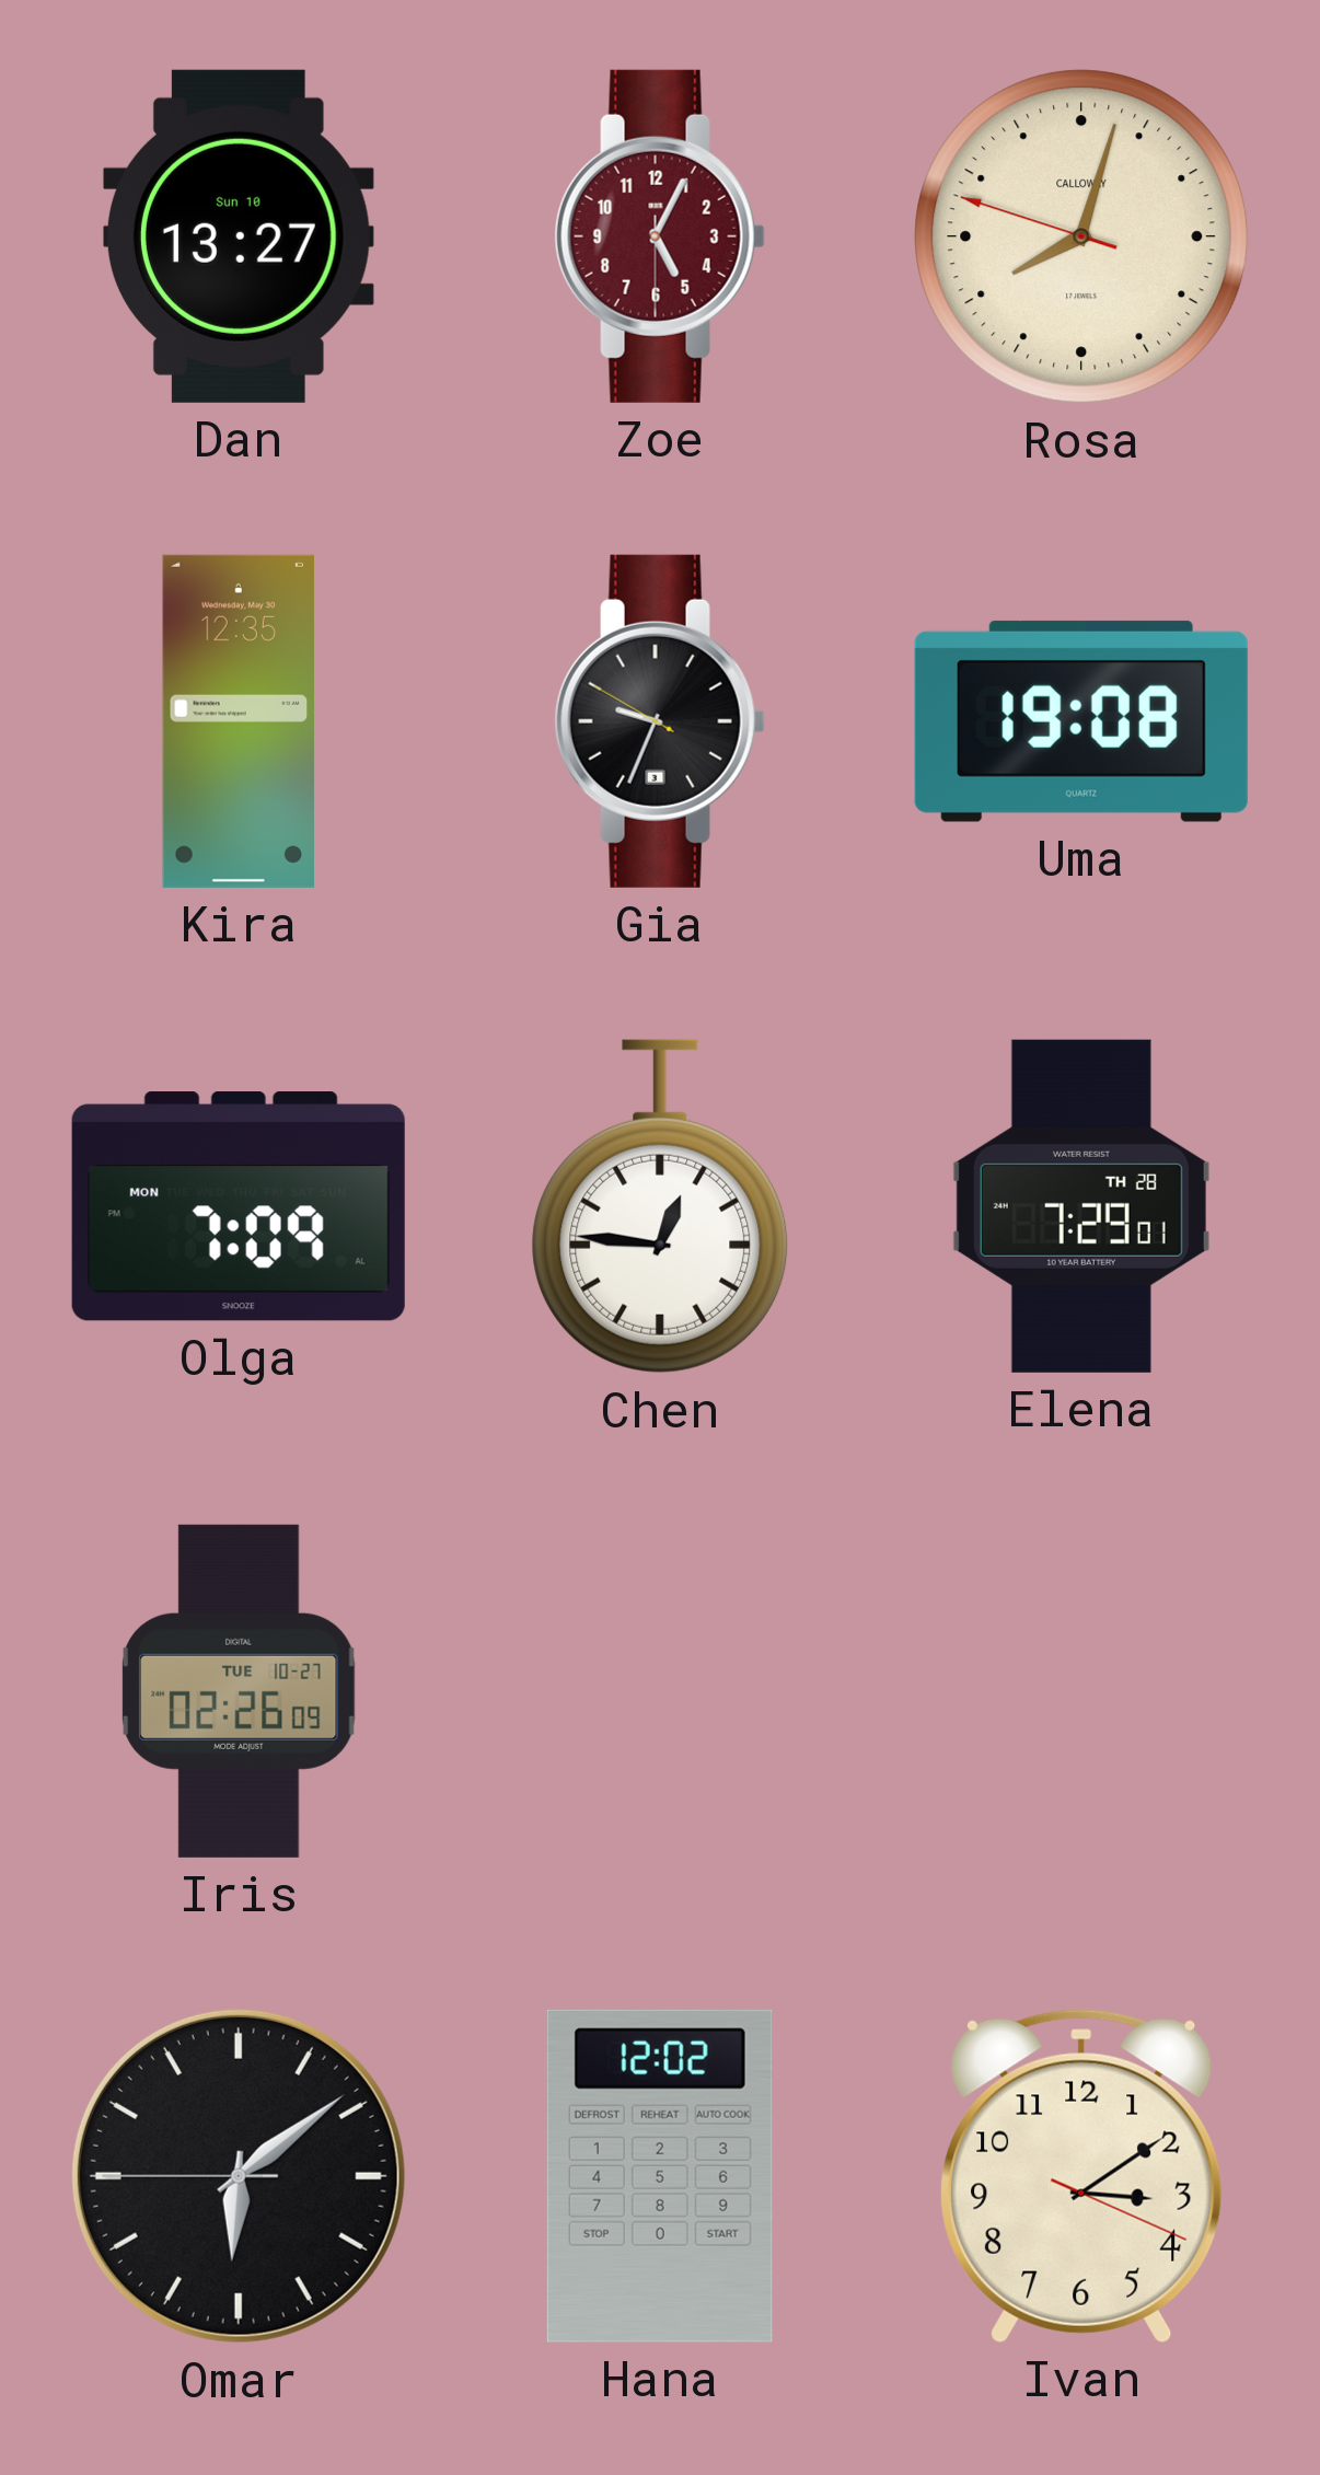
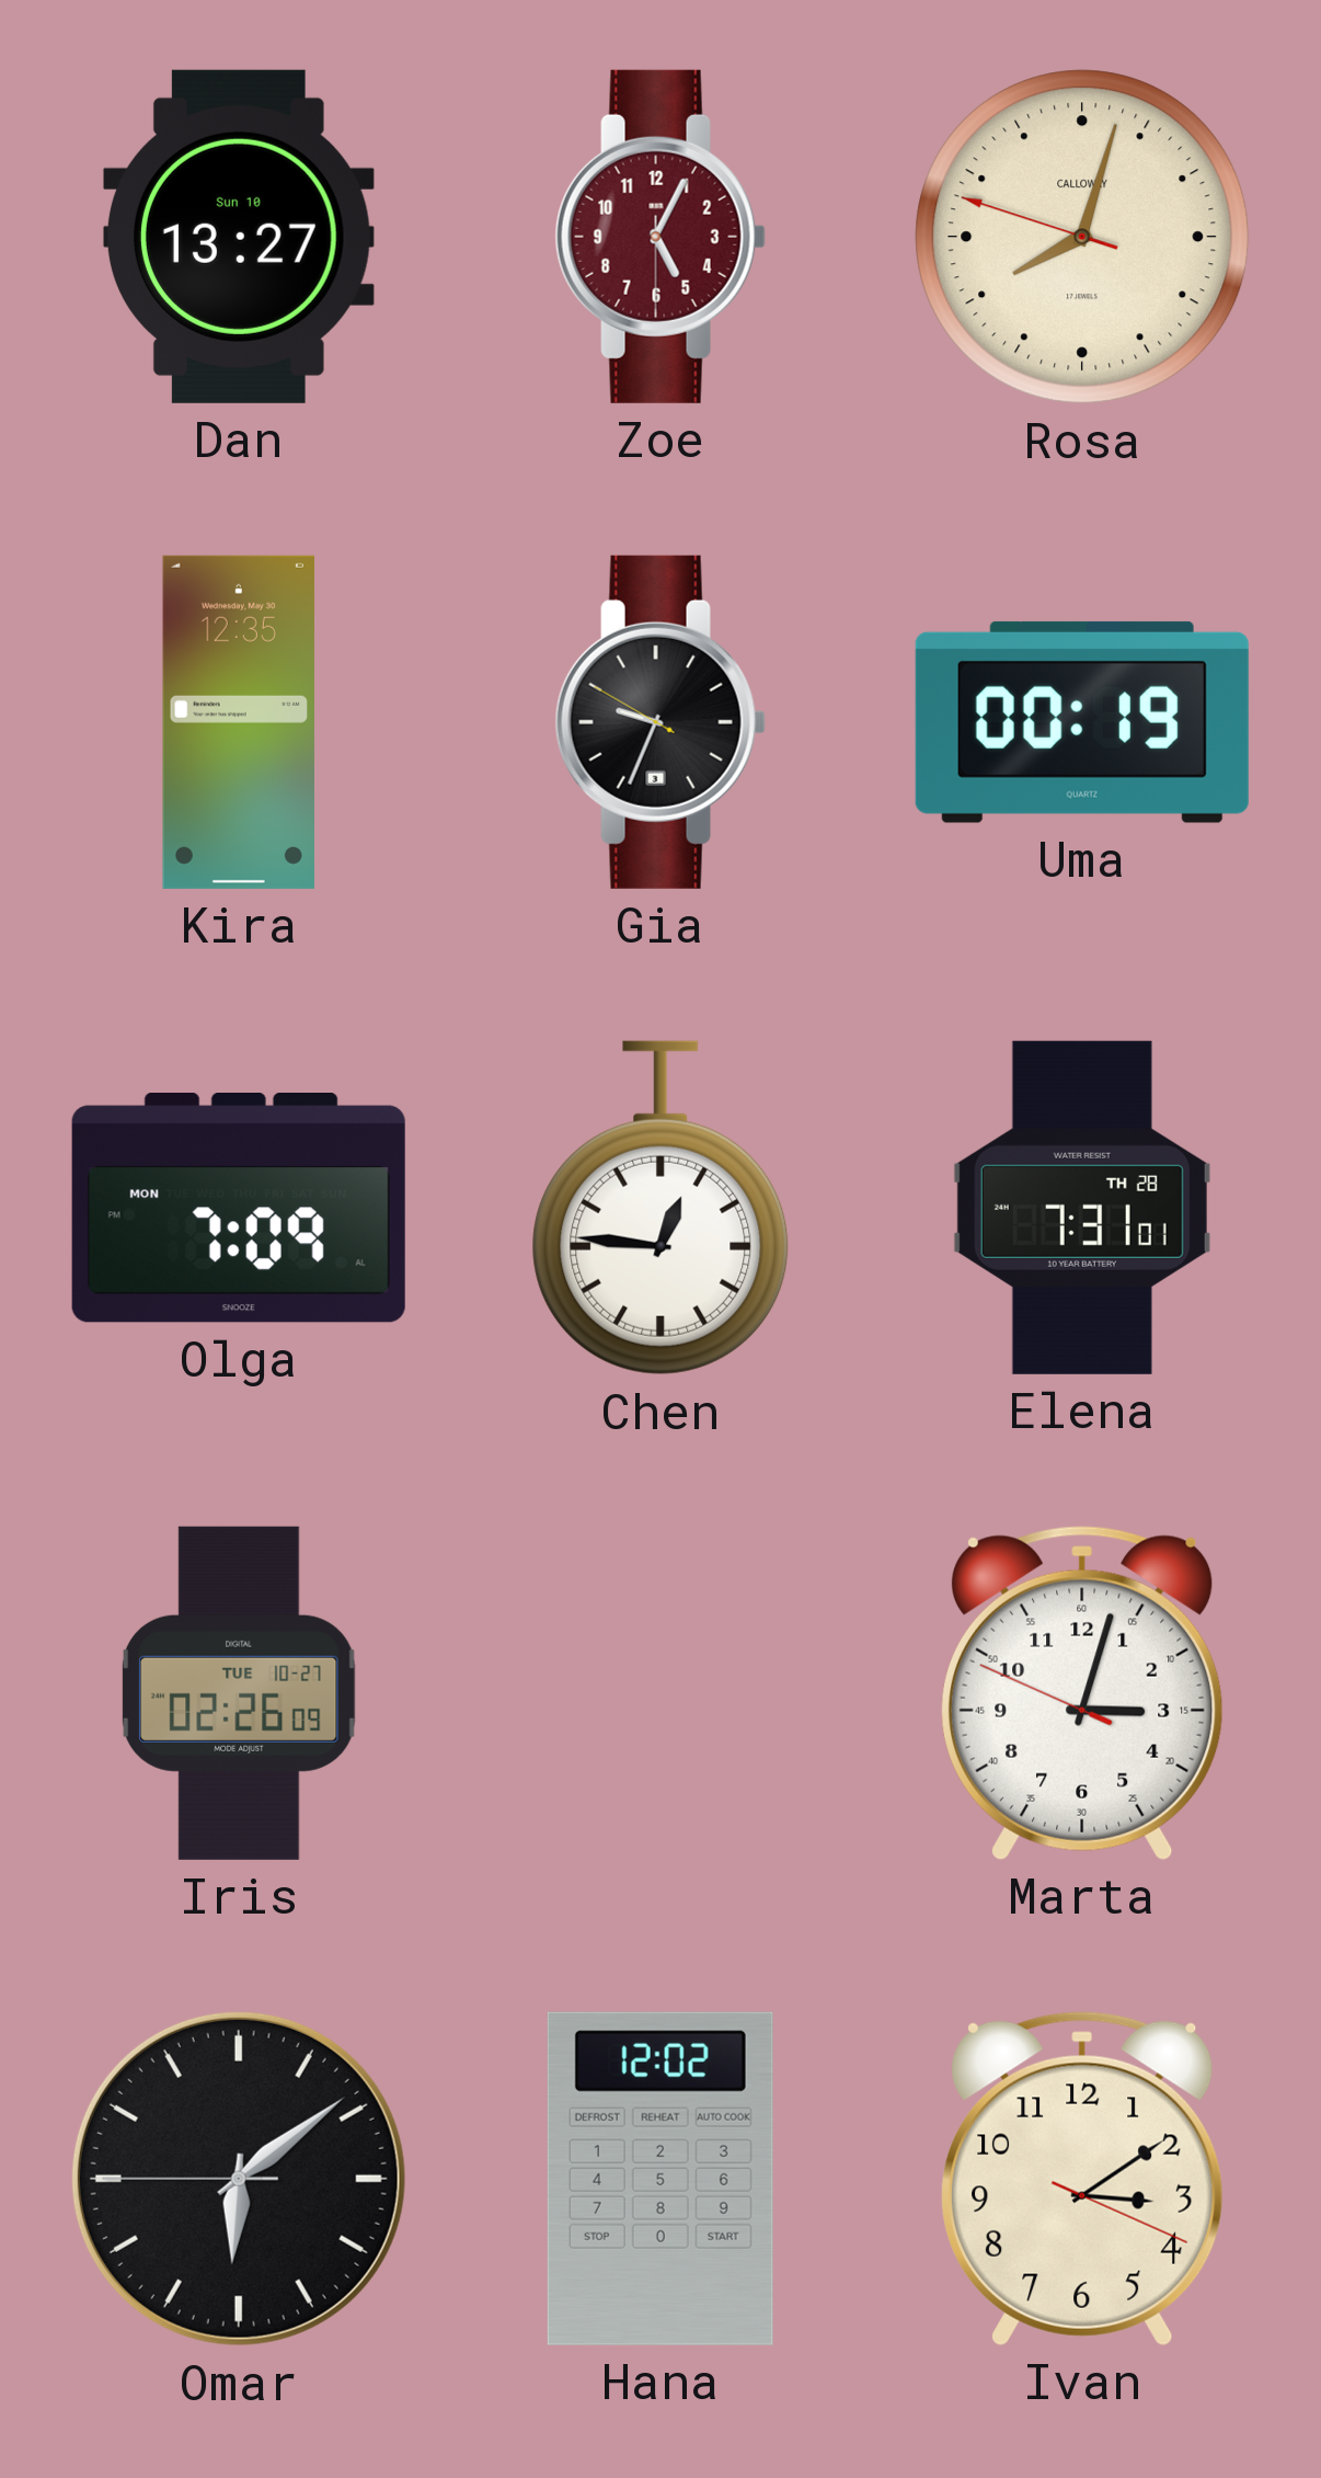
Uma: 19:08 -> 00:19
Elena: 7:29 -> 7:31
Marta: none -> 3:02
